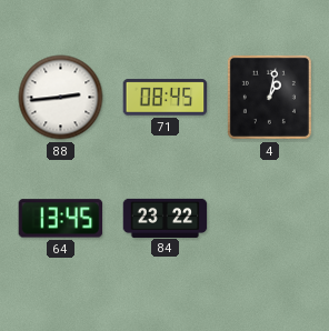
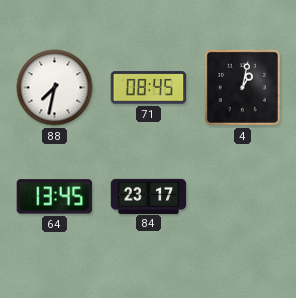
88: 2:44 -> 7:32
84: 23:22 -> 23:17
